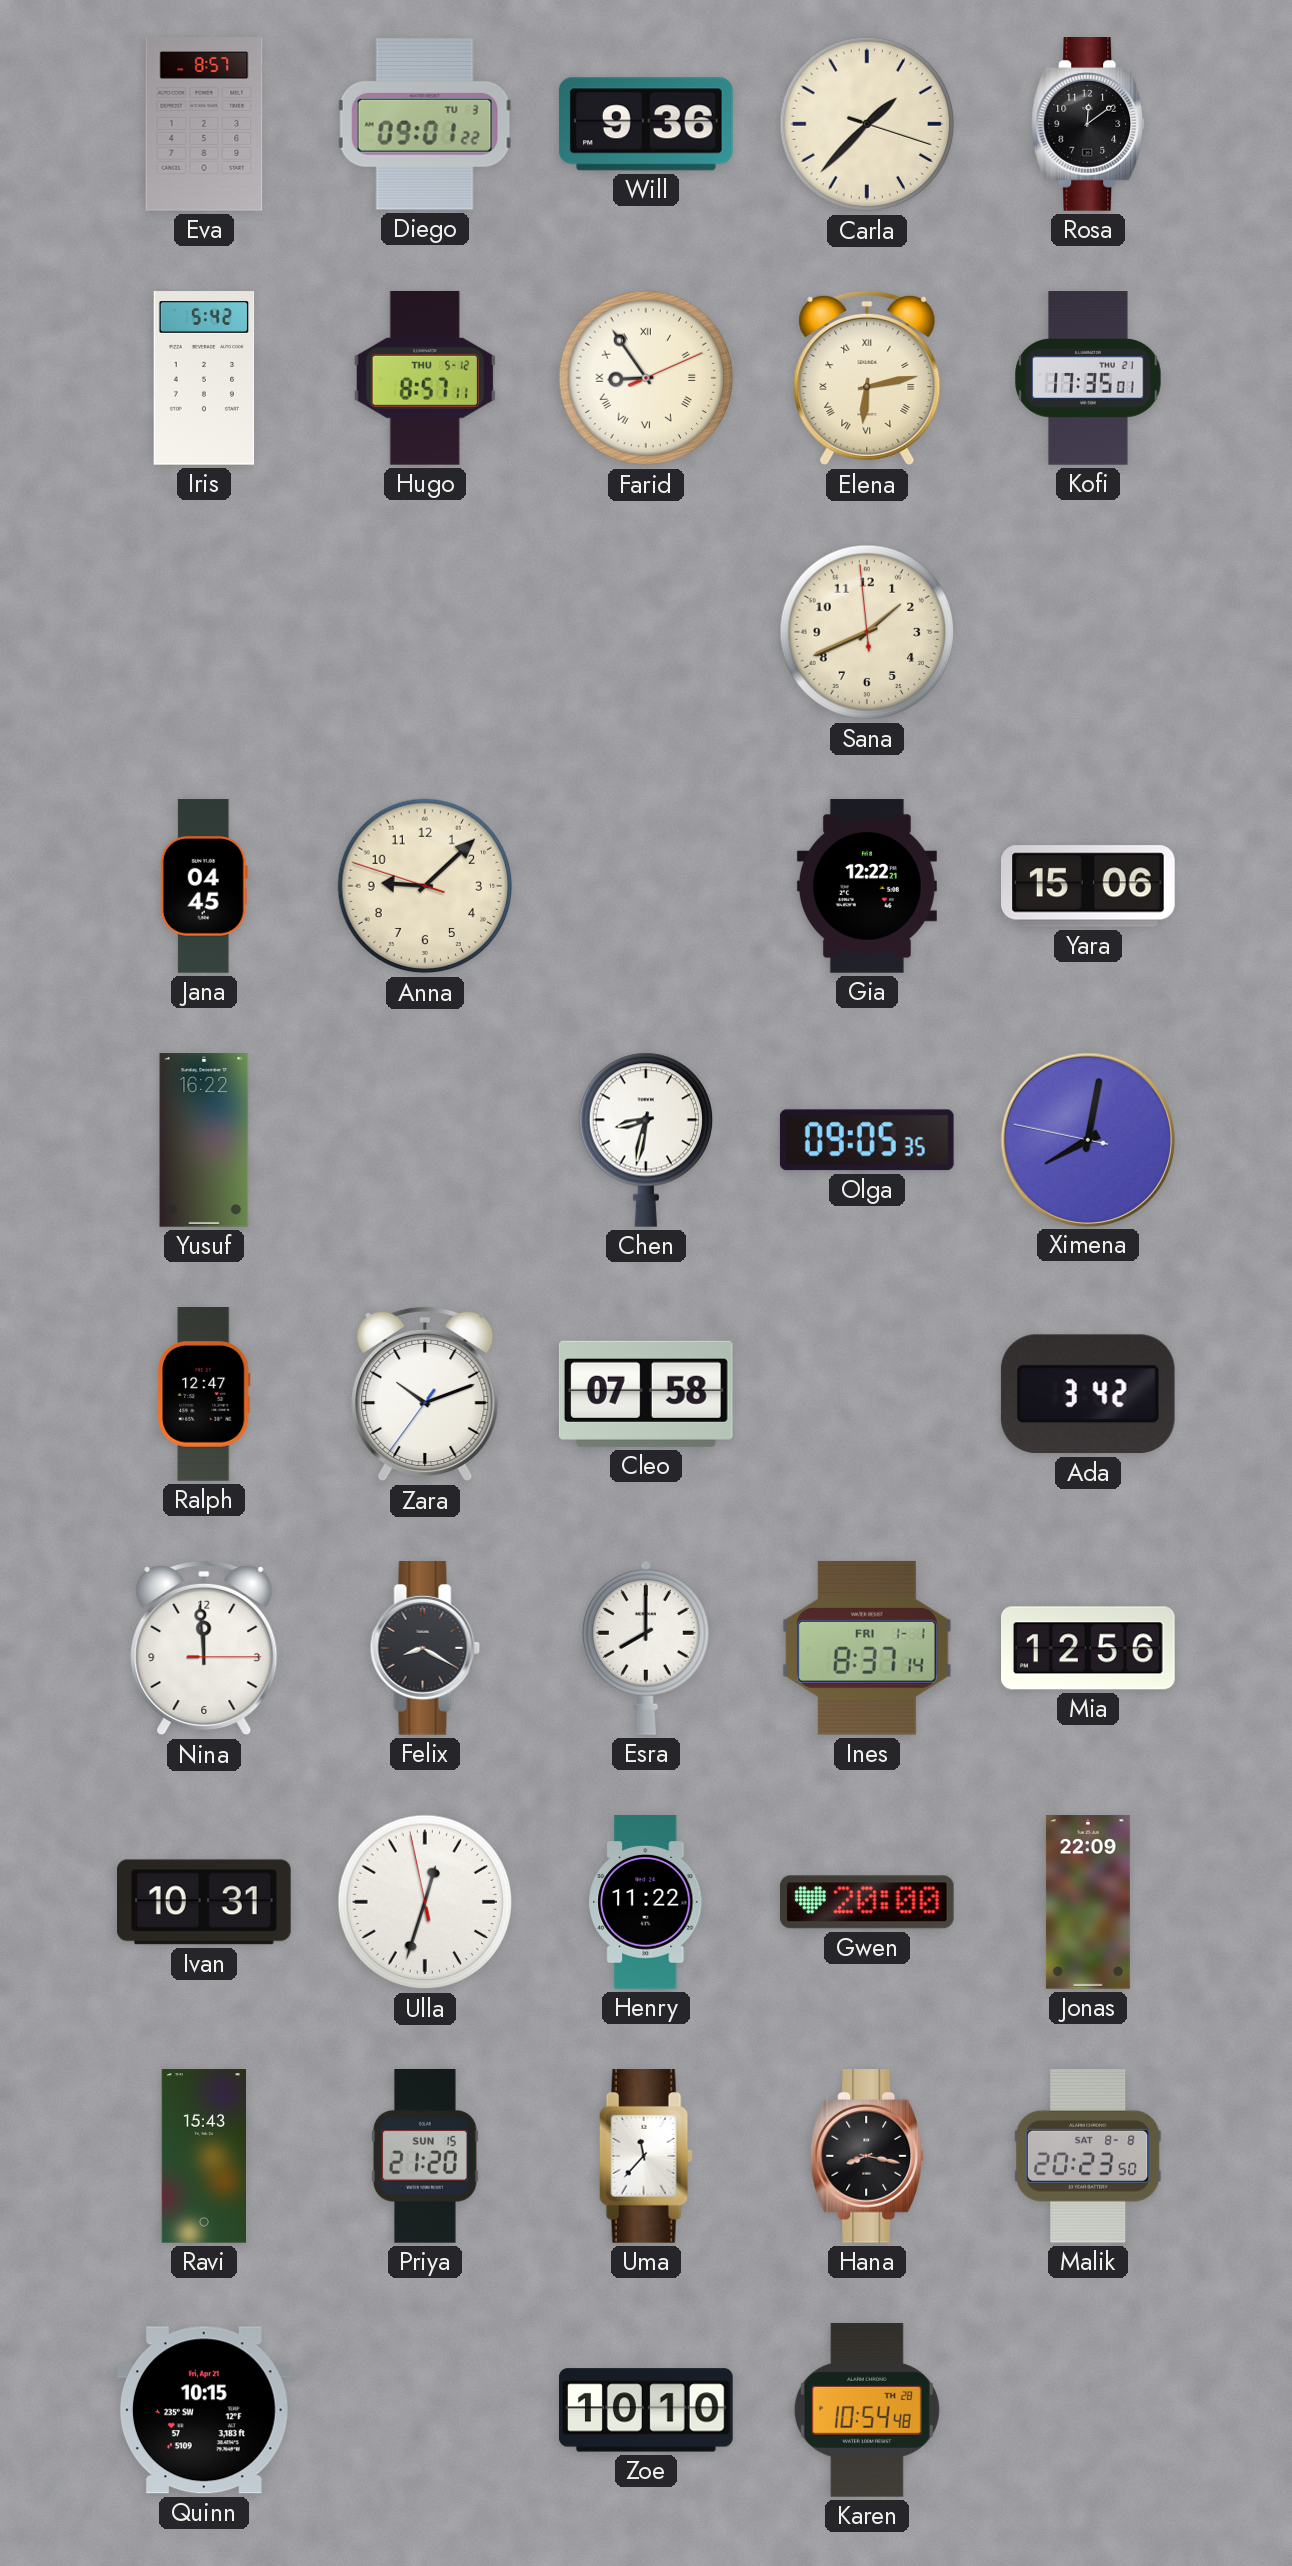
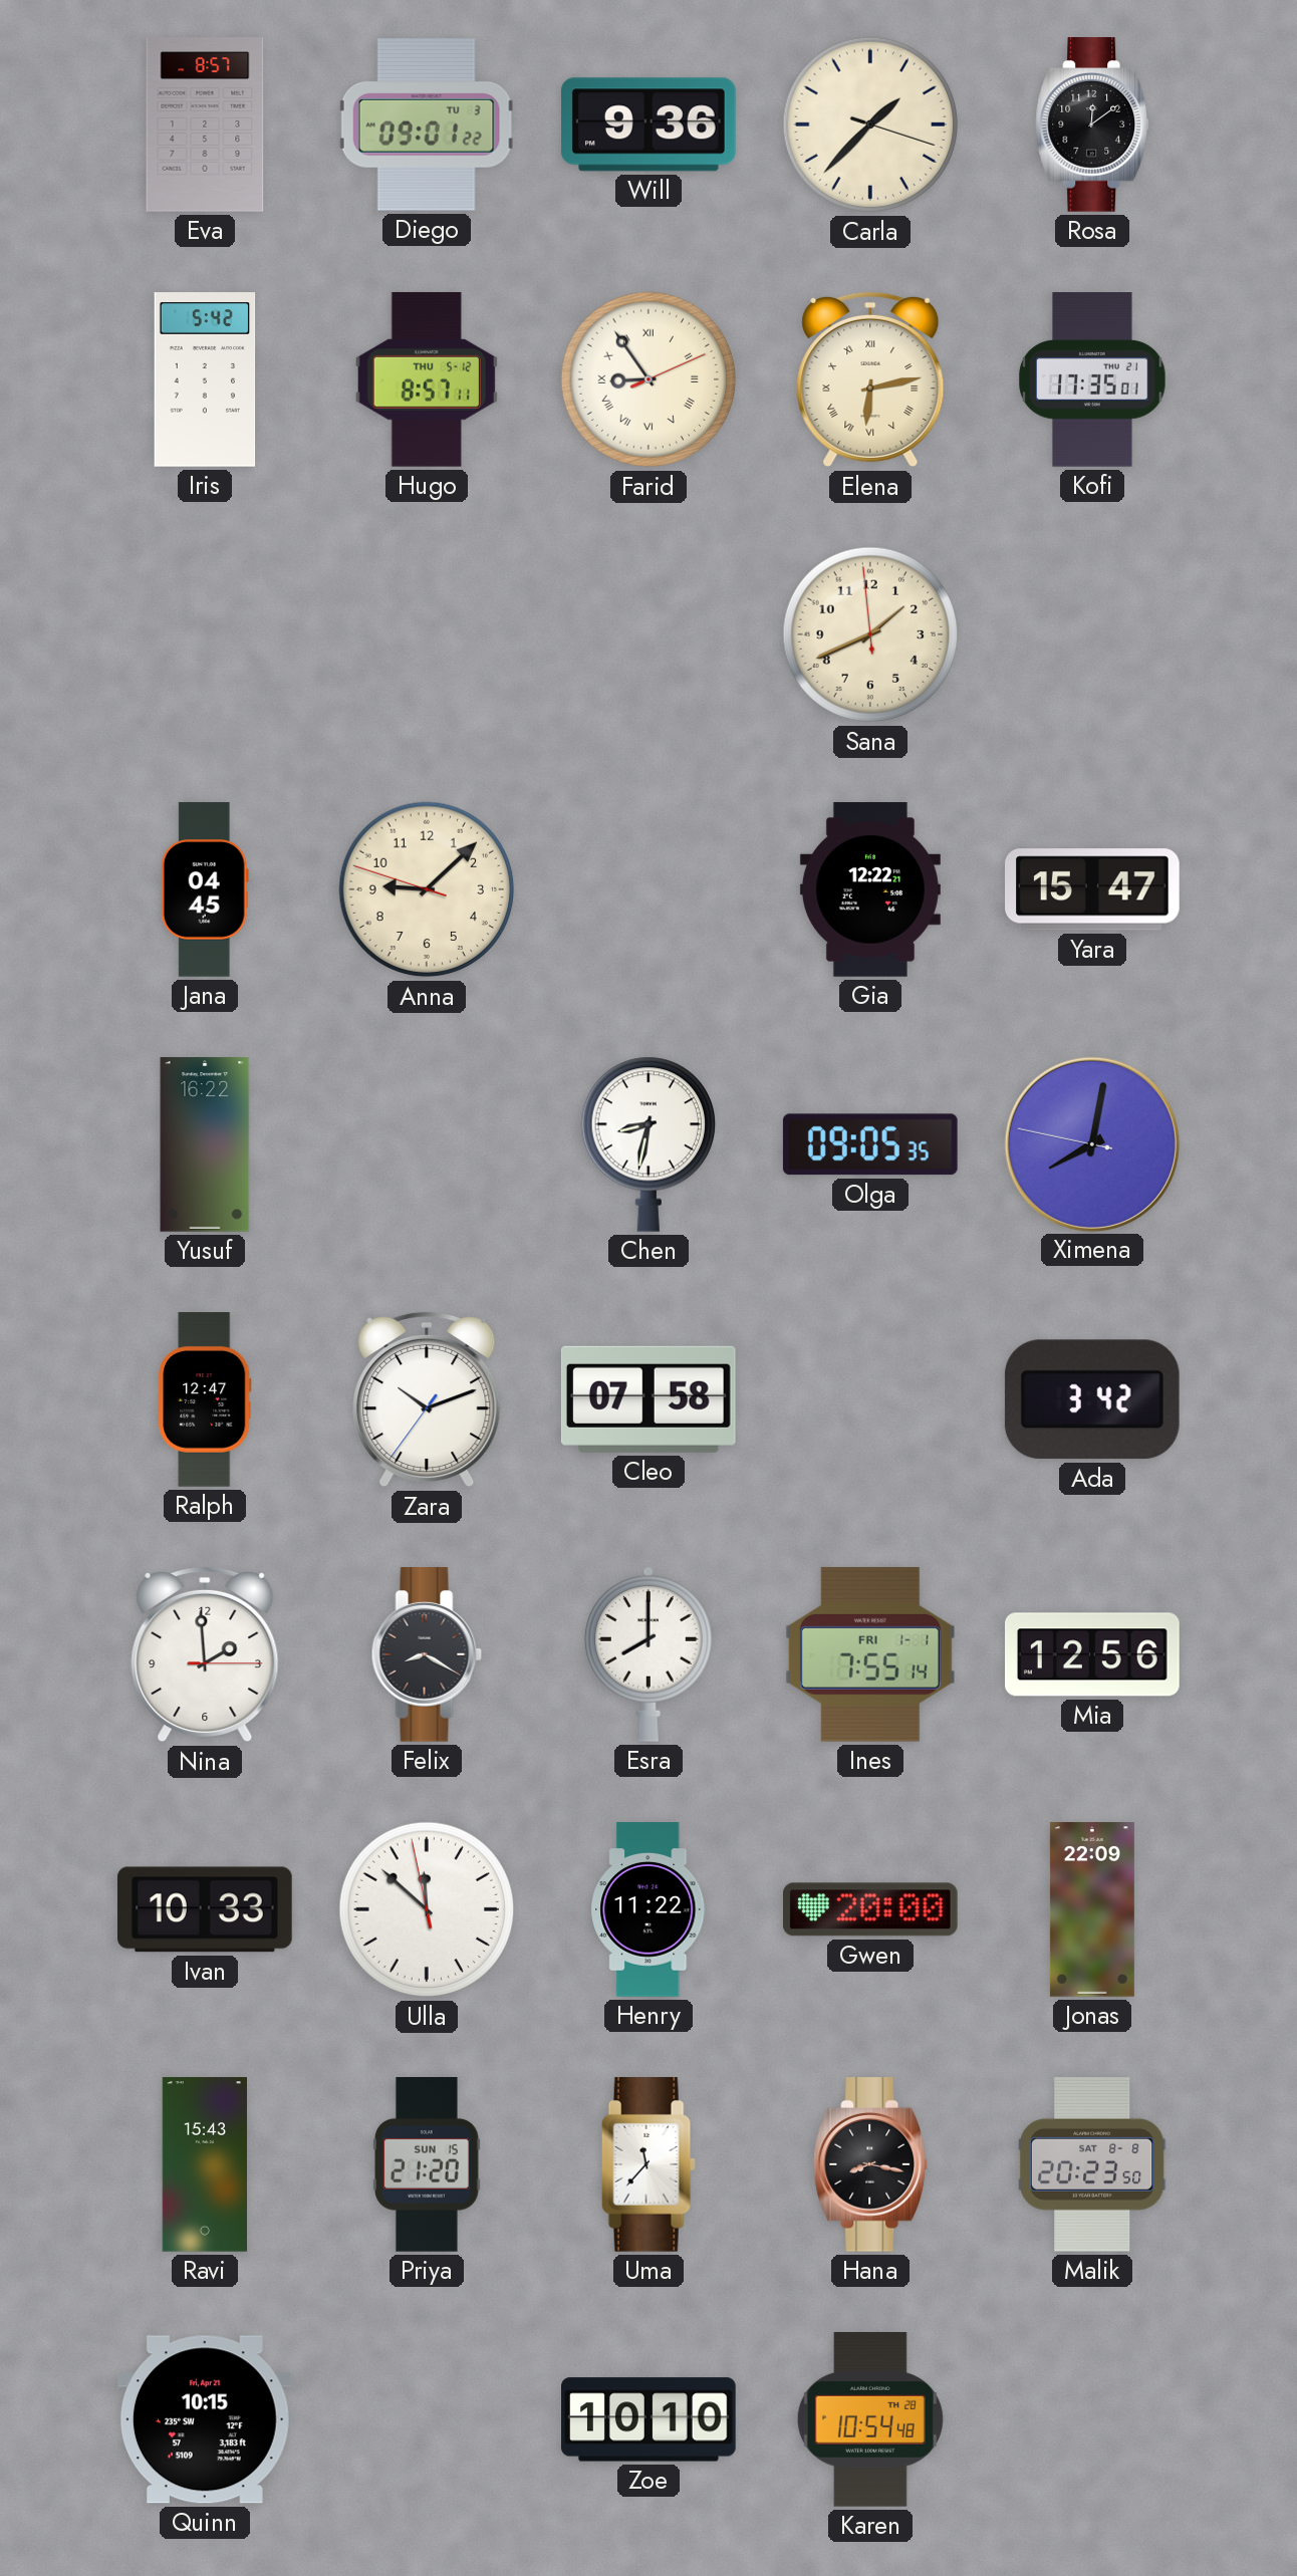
Yara: 15:06 -> 15:47
Nina: 11:59 -> 1:59
Ines: 8:37 -> 7:55
Ivan: 10:31 -> 10:33
Ulla: 12:32 -> 11:51
